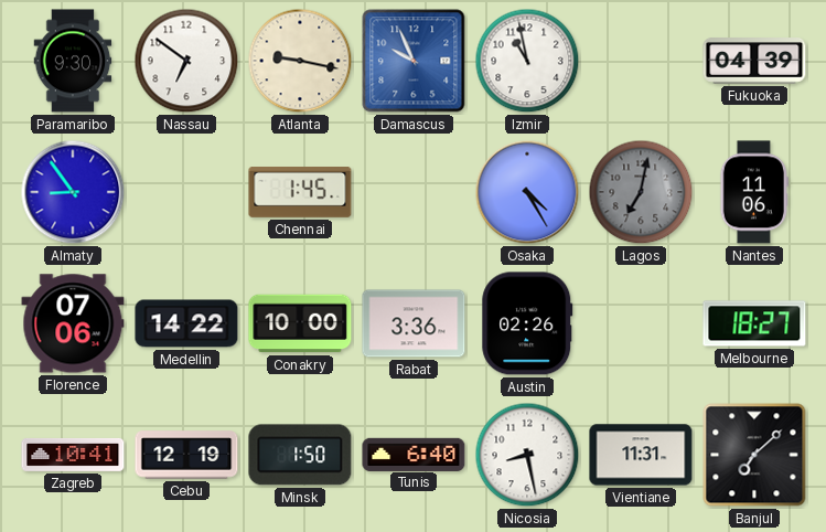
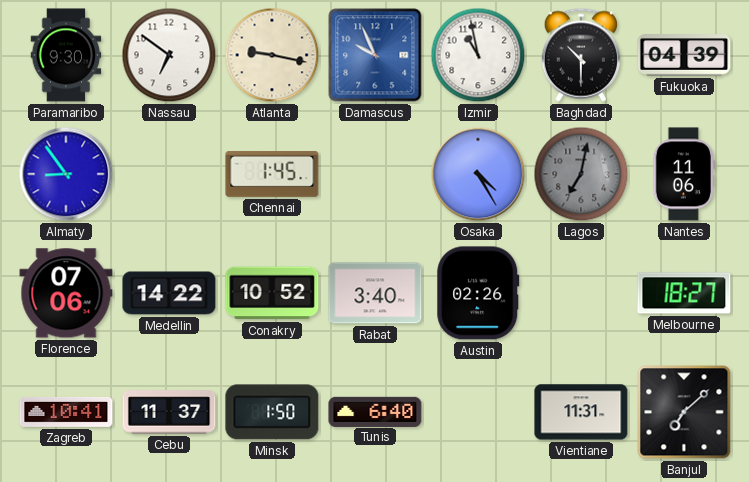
Baghdad: none -> 10:30
Conakry: 10:00 -> 10:52
Rabat: 3:36 -> 3:40
Cebu: 12:19 -> 11:37
Nicosia: 8:28 -> none
